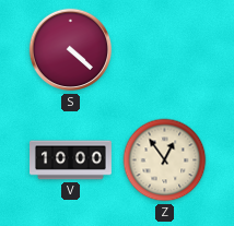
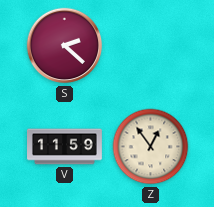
S: 4:22 -> 2:22
V: 10:00 -> 11:59
